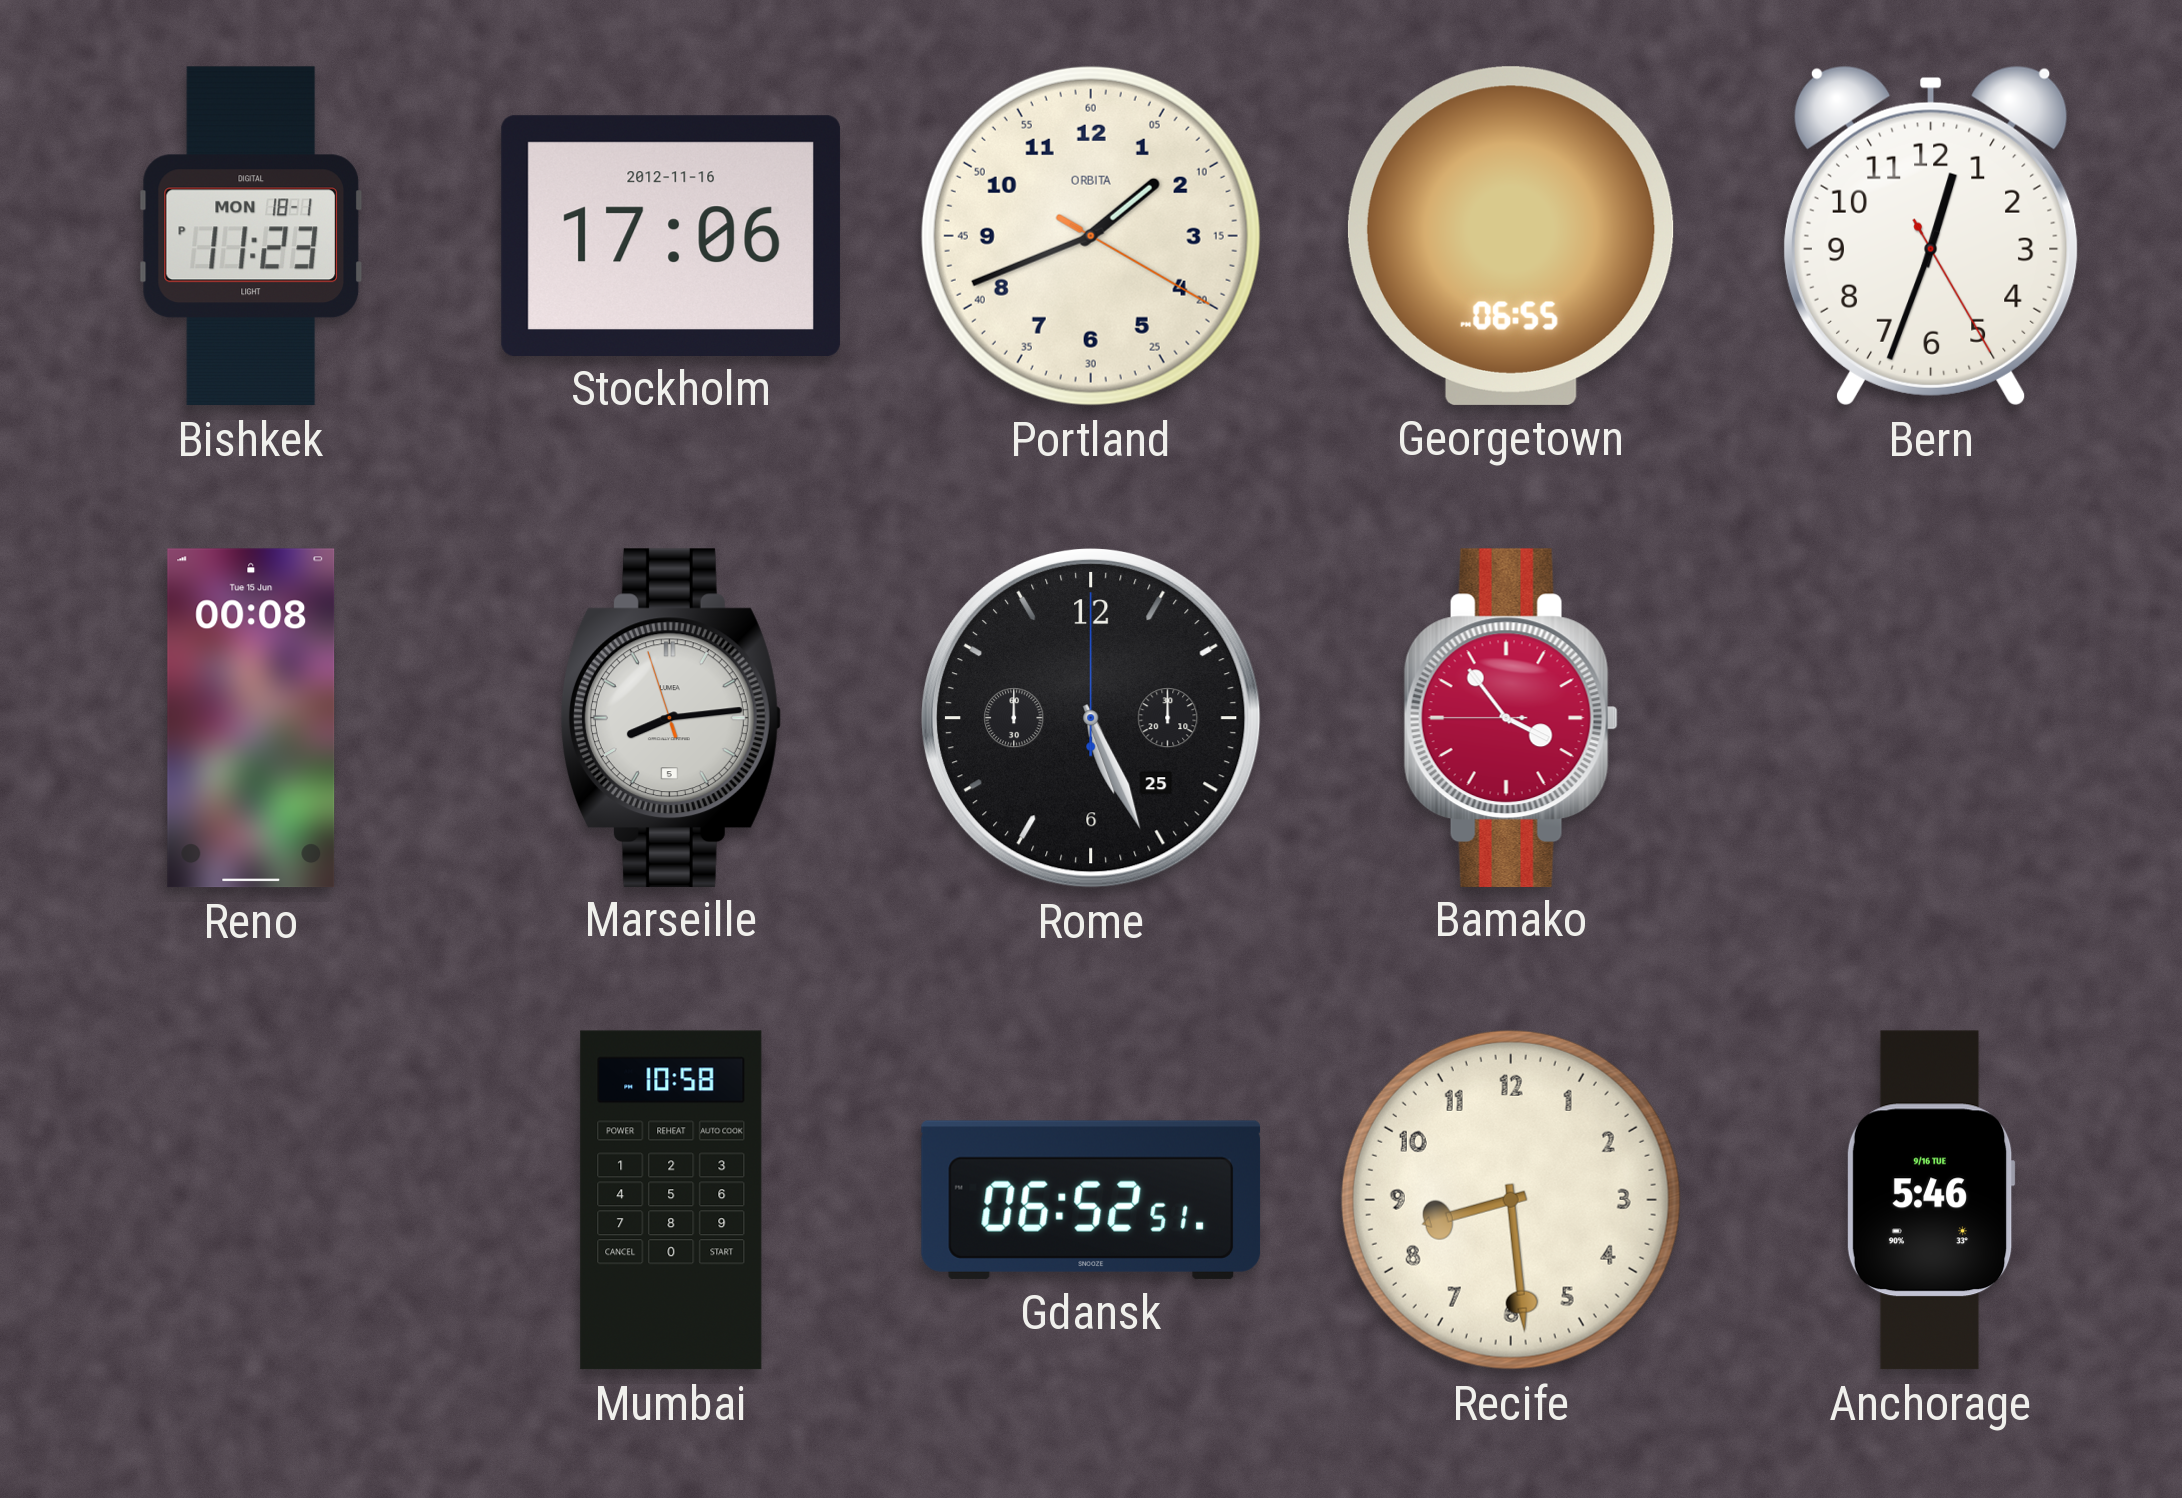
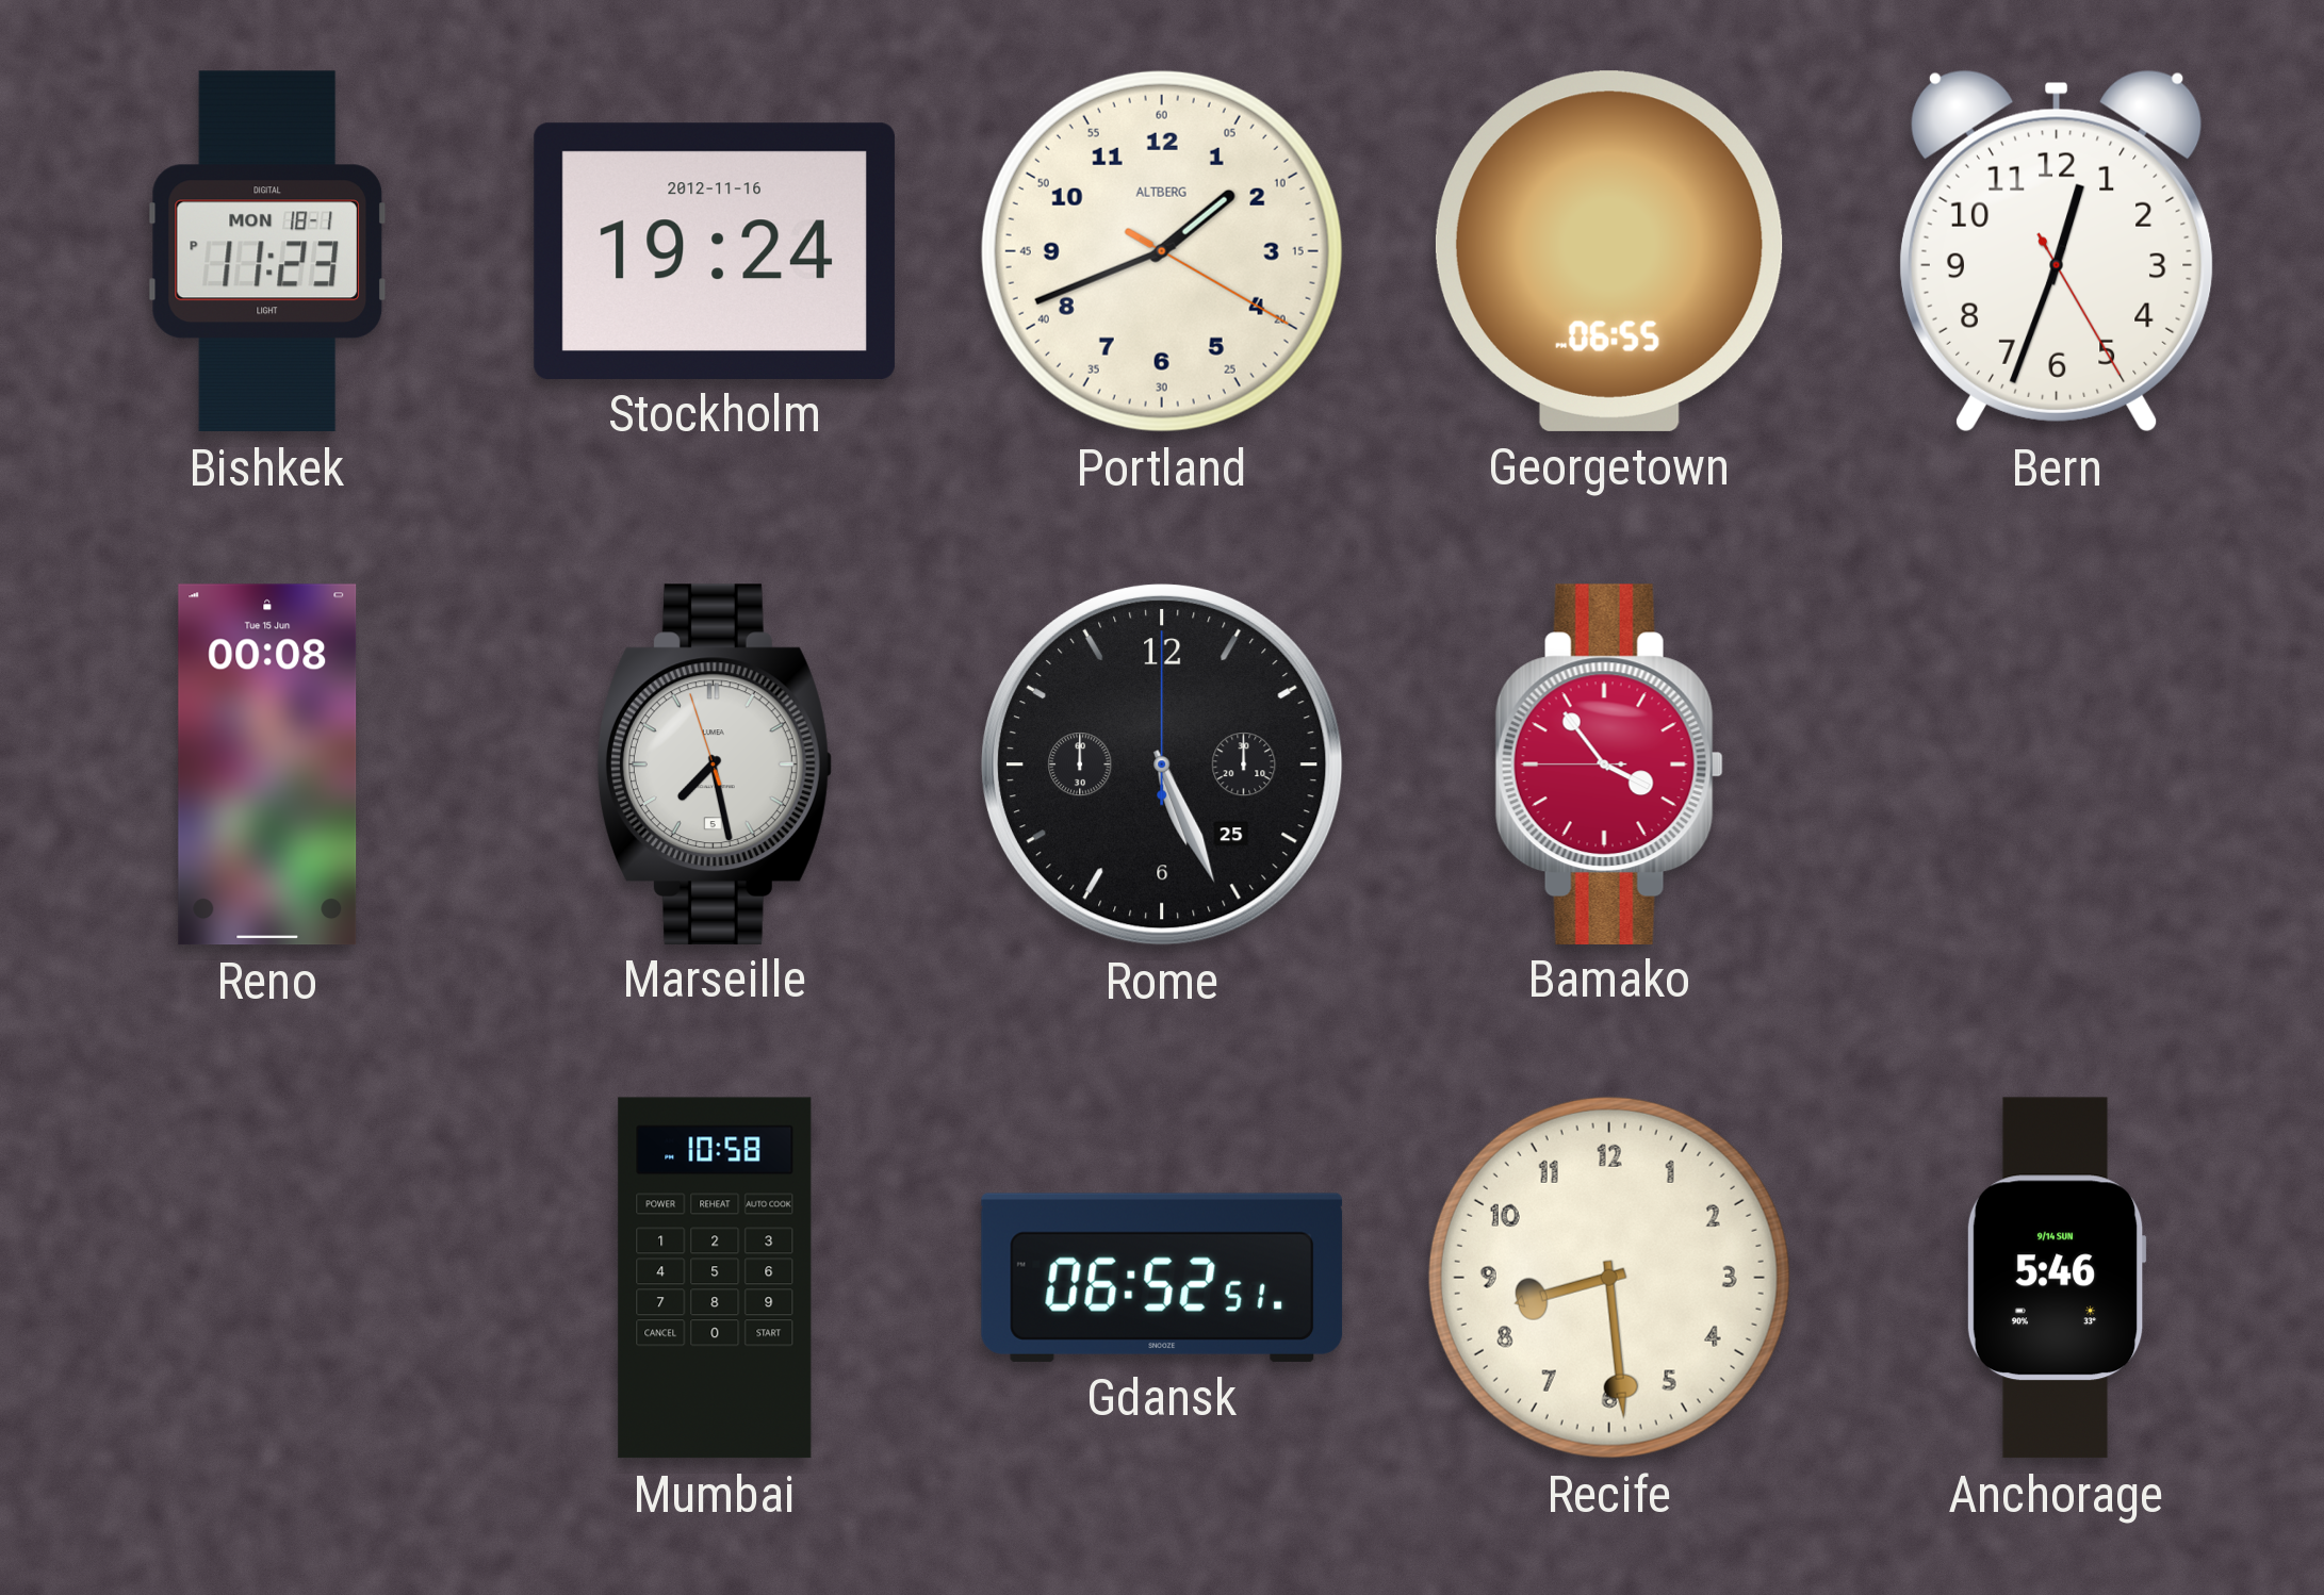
Stockholm: 17:06 -> 19:24
Portland brand: ORBITA -> ALTBERG
Marseille: 8:13 -> 7:27
Anchorage date: 9/16 TUE -> 9/14 SUN
